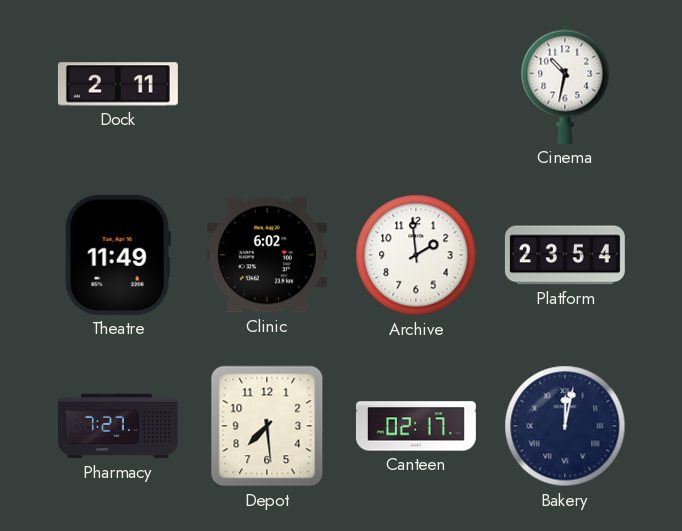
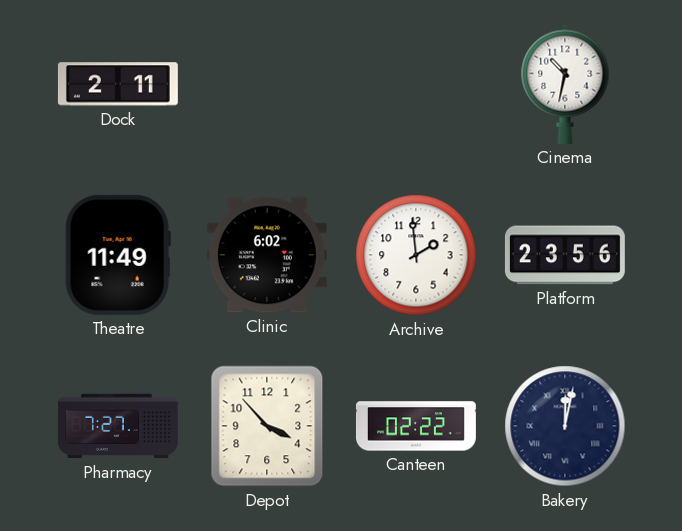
Platform: 23:54 -> 23:56
Depot: 7:29 -> 3:53
Canteen: 02:17 -> 02:22
